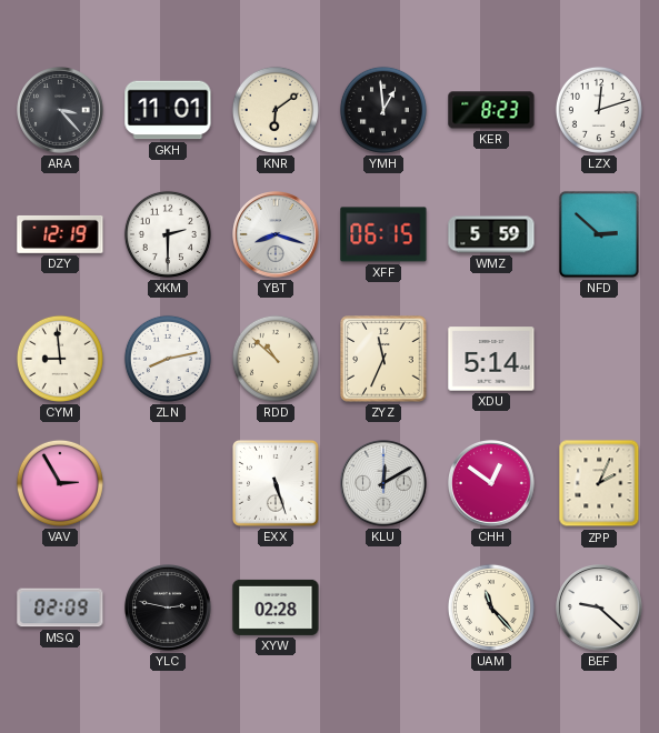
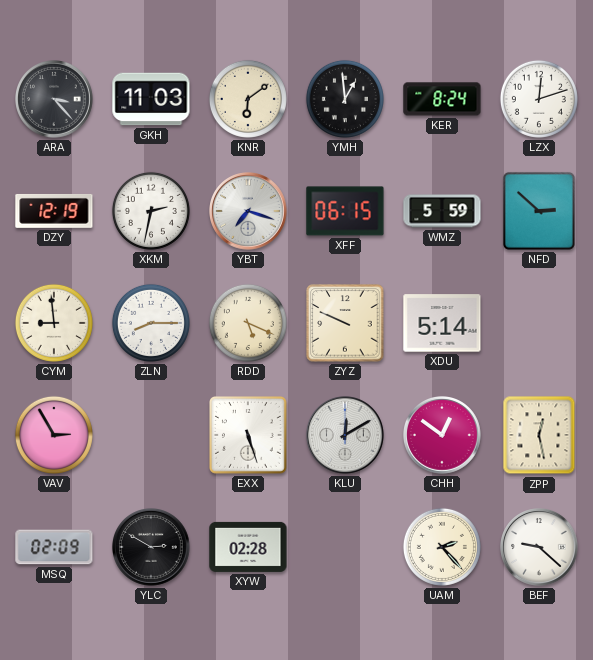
GKH: 11:01 -> 11:03
KER: 8:23 -> 8:24
XKM: 2:30 -> 2:32
YBT: 8:18 -> 7:18
ZLN: 8:13 -> 8:15
RDD: 10:52 -> 5:19
ZYZ: 11:34 -> 9:49
ZPP: 2:04 -> 12:28
YLC: 2:47 -> 2:50
UAM: 11:23 -> 2:23
